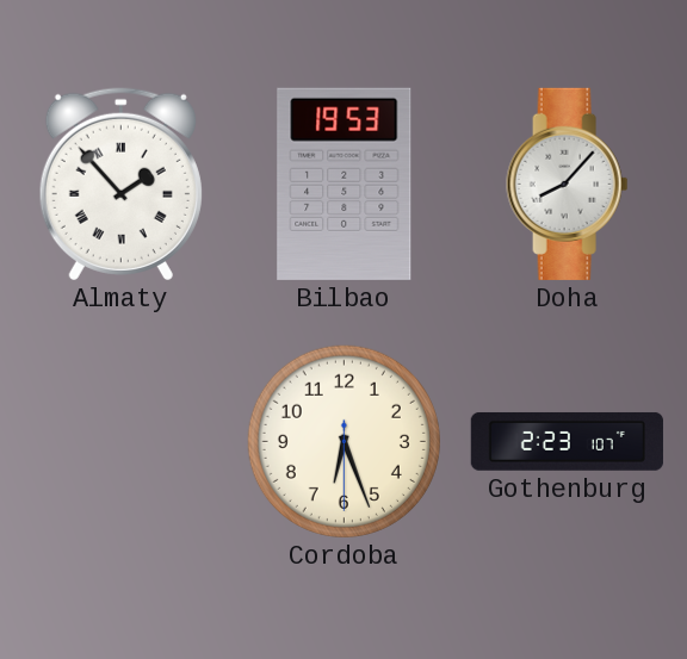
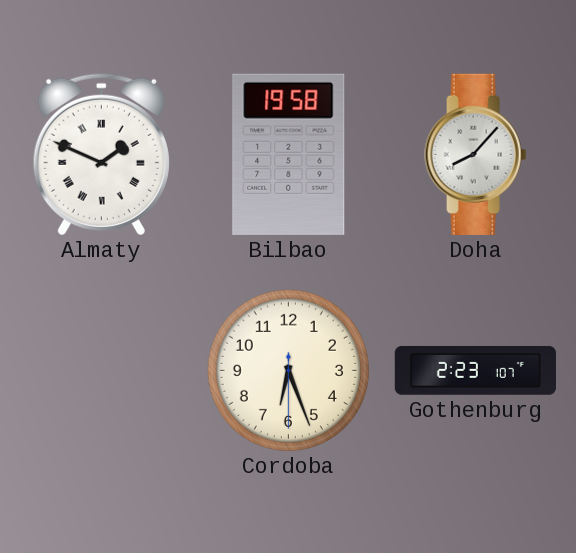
Almaty: 1:53 -> 1:49
Bilbao: 19:53 -> 19:58
